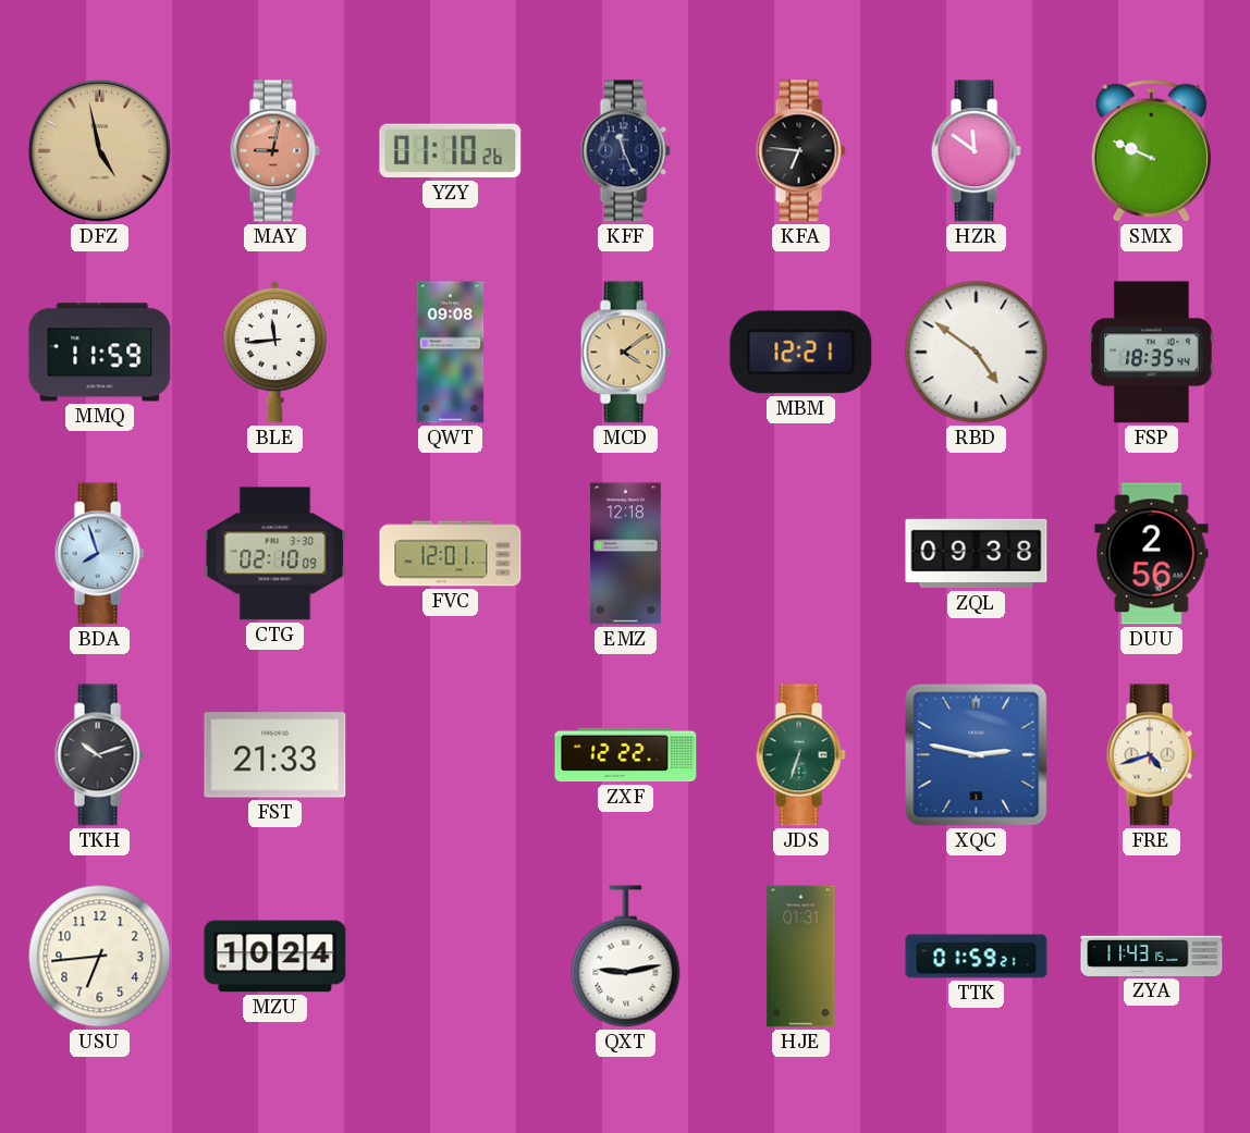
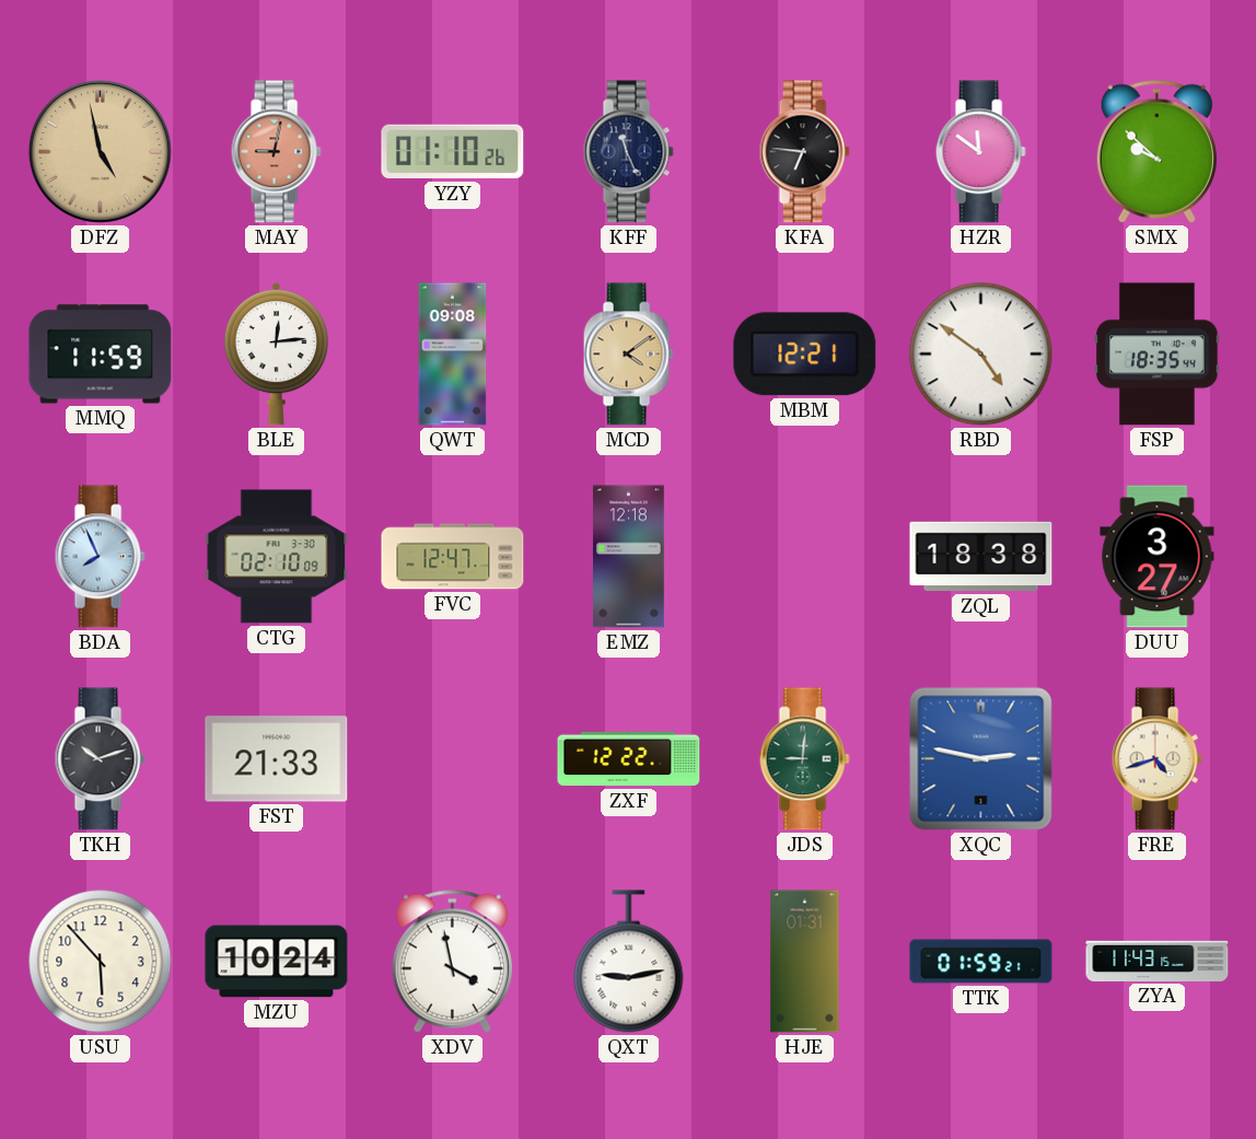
SMX: 9:49 -> 9:52
BLE: 11:44 -> 12:14
BDA: 7:57 -> 7:56
FVC: 12:01 -> 12:47
ZQL: 09:38 -> 18:38
DUU: 2:56 -> 3:27
JDS: 6:33 -> 9:01
USU: 6:44 -> 5:53
XDV: none -> 3:58
